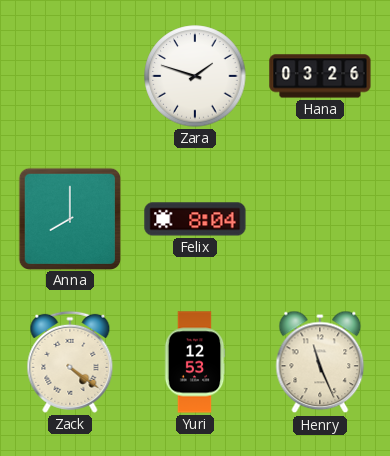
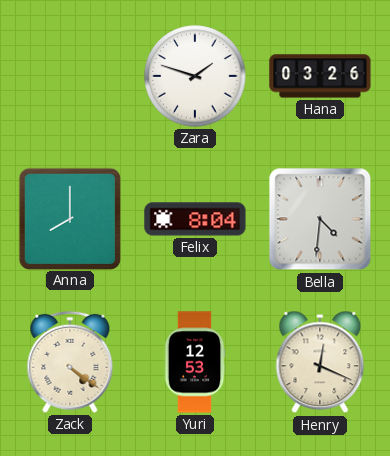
Bella: none -> 4:31
Henry: 11:26 -> 12:19
